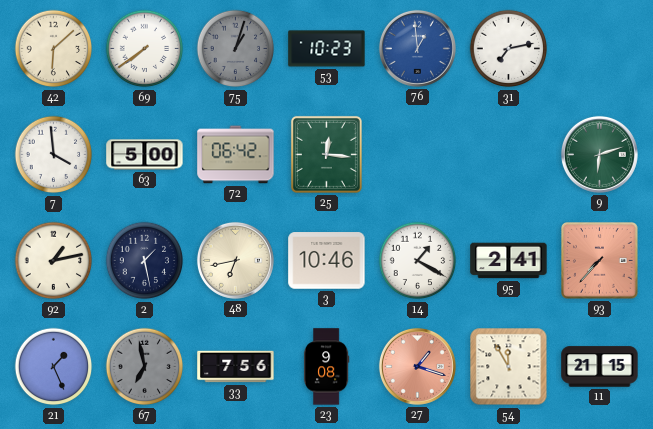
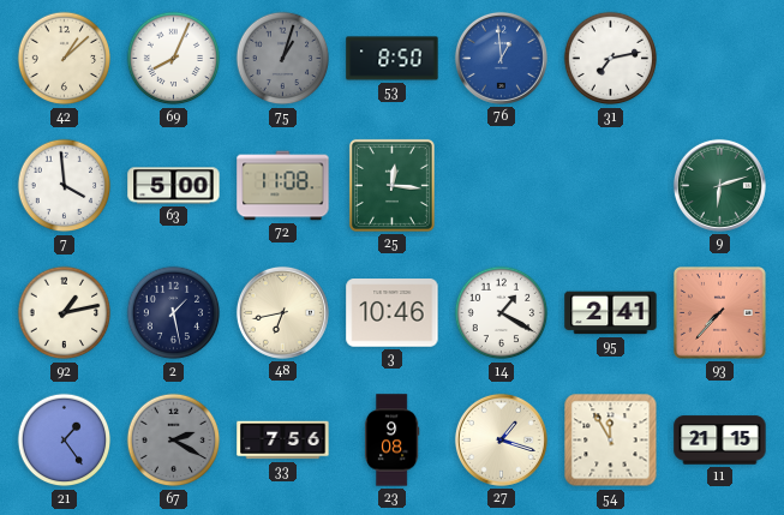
42: 6:08 -> 1:08
69: 7:39 -> 8:04
53: 10:23 -> 8:50
72: 06:42 -> 11:08
21: 1:26 -> 1:24
67: 6:58 -> 2:20
27 dial: salmon -> cream
